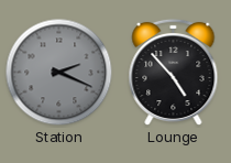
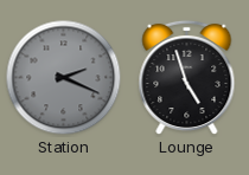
Lounge: 4:53 -> 4:57
